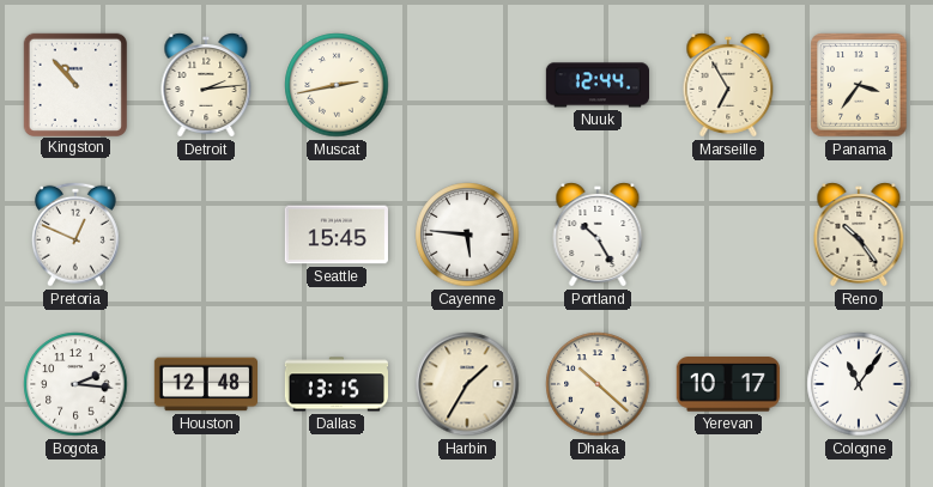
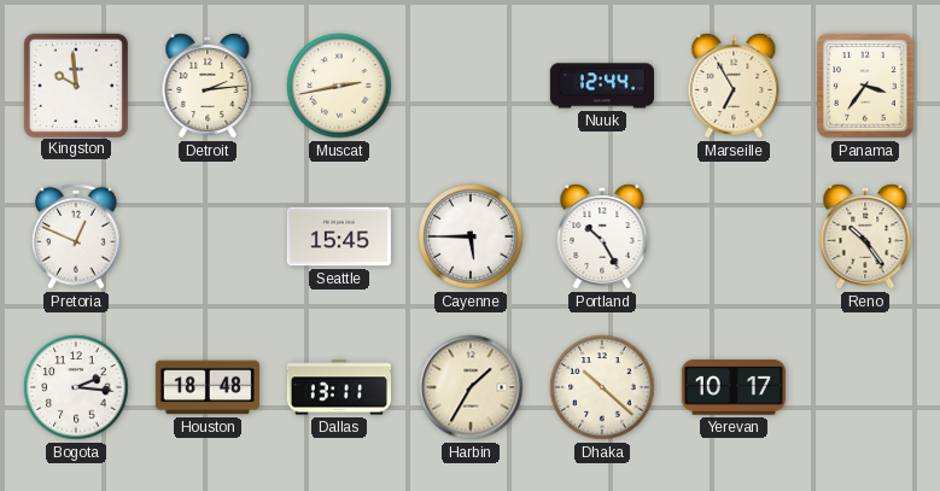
Kingston: 10:53 -> 9:59
Cayenne: 5:46 -> 5:45
Houston: 12:48 -> 18:48
Dallas: 13:15 -> 13:11
Cologne: 11:06 -> none
